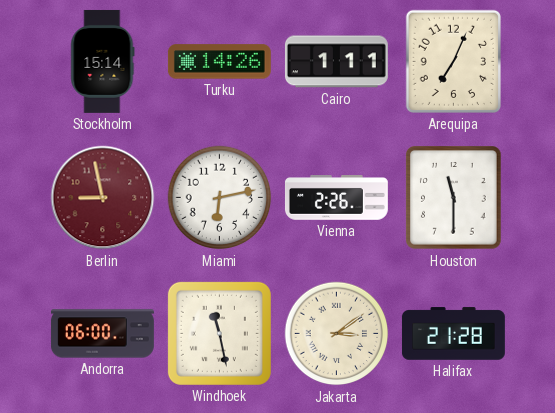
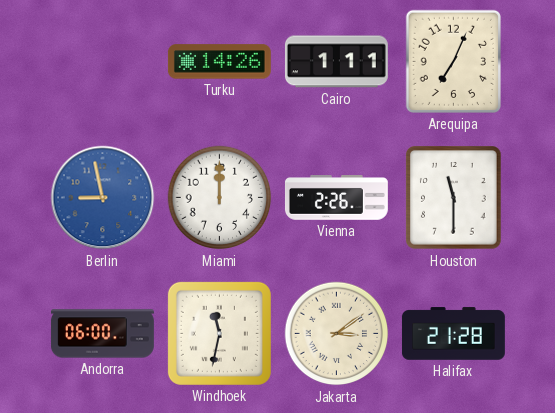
Stockholm: 15:14 -> none
Berlin dial: burgundy -> blue
Miami: 6:13 -> 12:00
Windhoek: 11:28 -> 11:32
